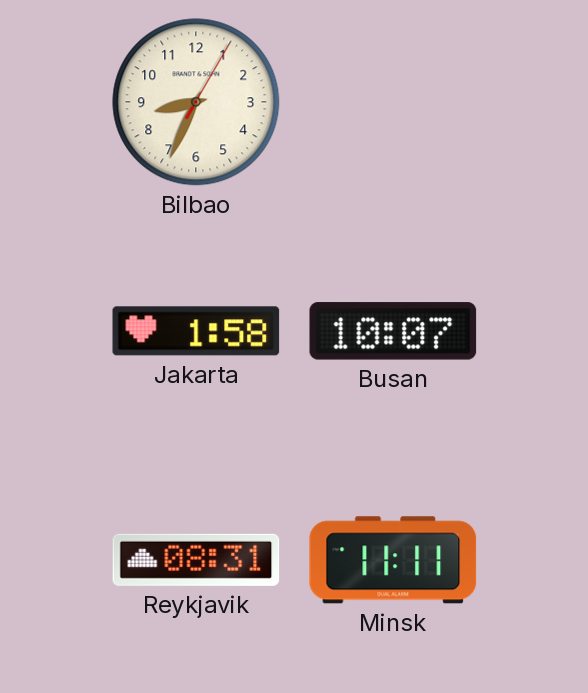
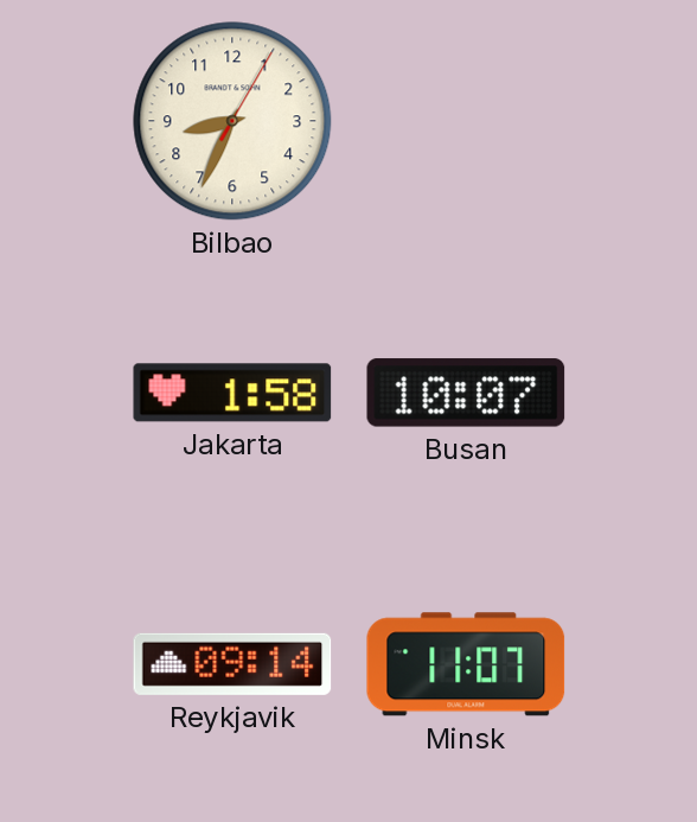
Reykjavik: 08:31 -> 09:14
Minsk: 11:11 -> 11:07
